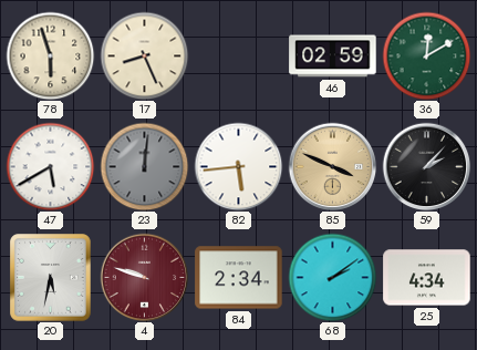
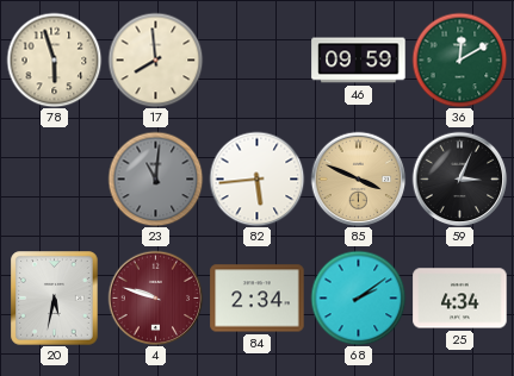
17: 8:26 -> 7:59
46: 02:59 -> 09:59
47: 5:40 -> none
23: 12:01 -> 11:01
59: 2:07 -> 3:04
